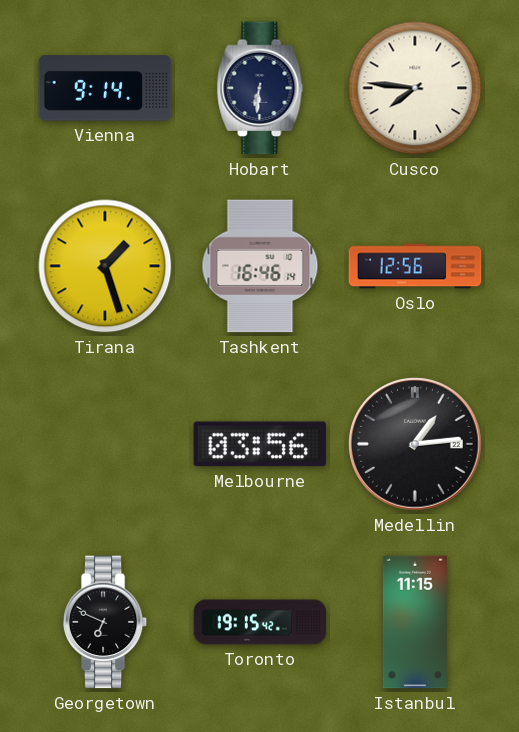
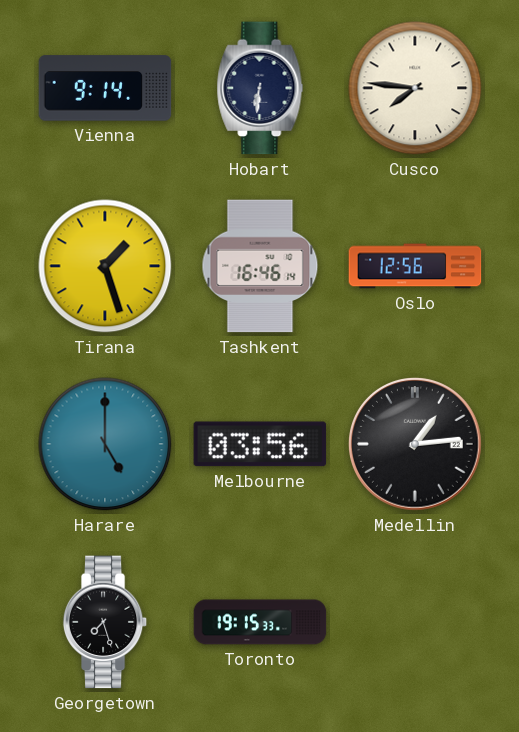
Harare: none -> 5:00
Georgetown: 6:49 -> 7:27
Toronto: 19:15:42 -> 19:15:33
Istanbul: 11:15 -> none
